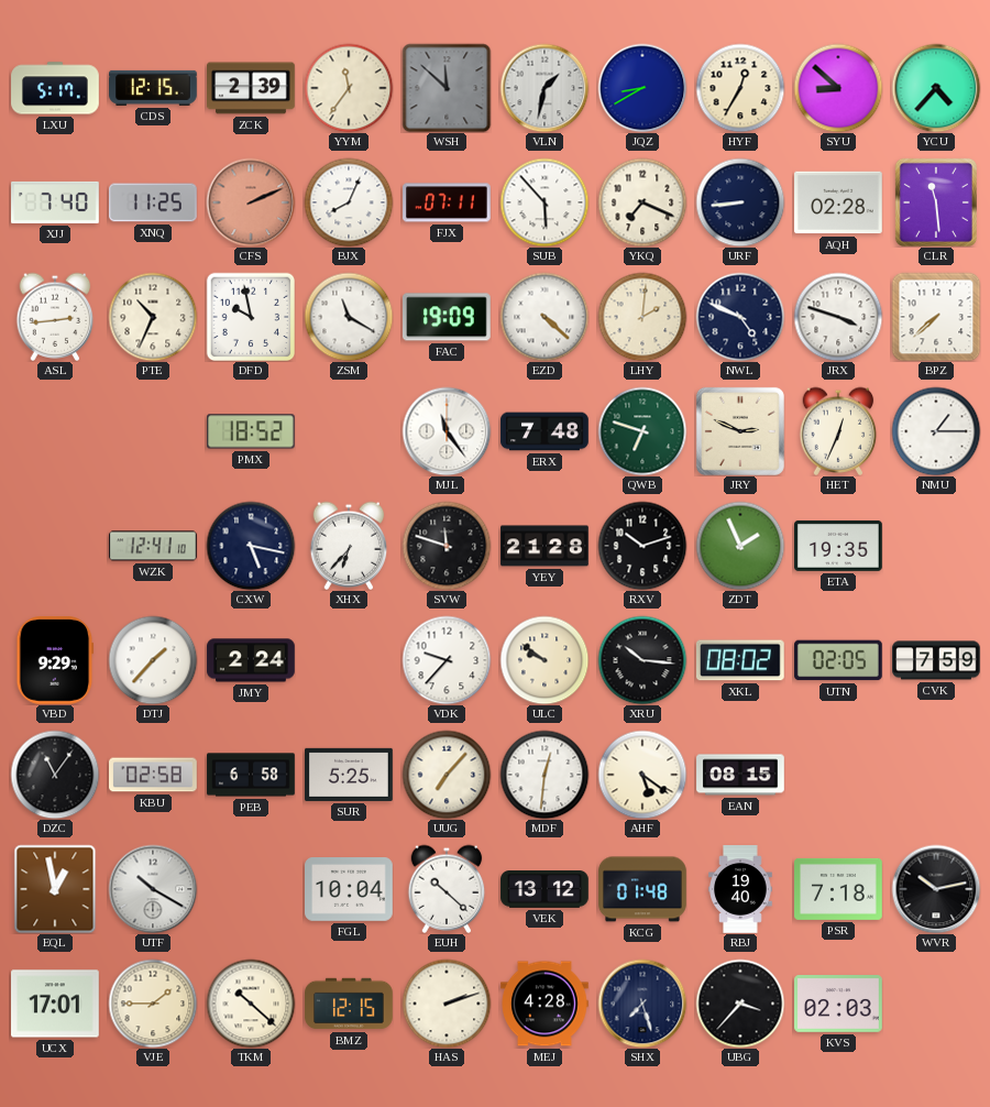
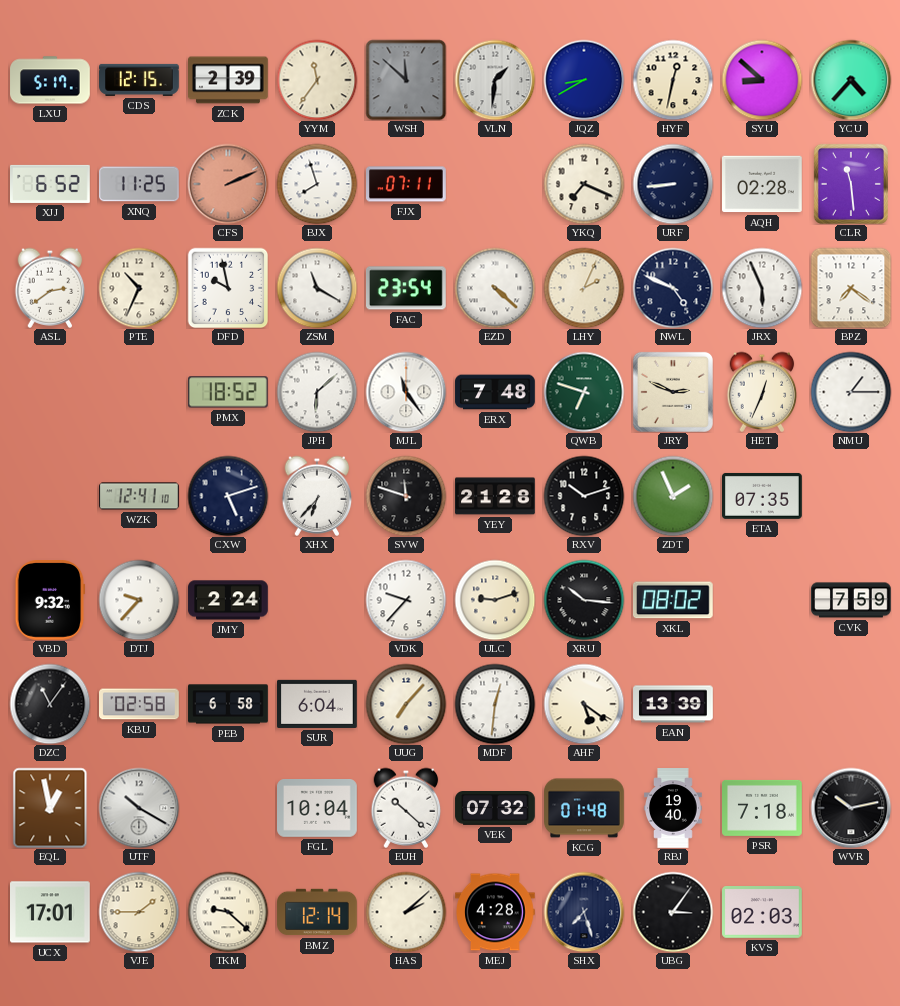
VLN: 1:32 -> 1:31
HYF: 12:35 -> 12:32
XJJ: 7:40 -> 6:52
BJX: 8:04 -> 7:57
SUB: 5:53 -> none
ASL: 2:44 -> 2:39
FAC: 19:09 -> 23:54
LHY: 2:01 -> 2:04
JRX: 3:48 -> 5:56
BPZ: 7:38 -> 7:21
JPH: none -> 6:08
CXW: 5:17 -> 5:12
ETA: 19:35 -> 07:35
VBD: 9:29 -> 9:32
DTJ: 1:37 -> 9:37
ULC: 9:51 -> 9:12
UTN: 02:05 -> none
SUR: 5:25 -> 6:04
EAN: 08:15 -> 13:39
VEK: 13:12 -> 07:32
TKM: 10:22 -> 9:22
BMZ: 12:15 -> 12:14
HAS: 2:12 -> 2:08
UBG: 3:37 -> 3:06
